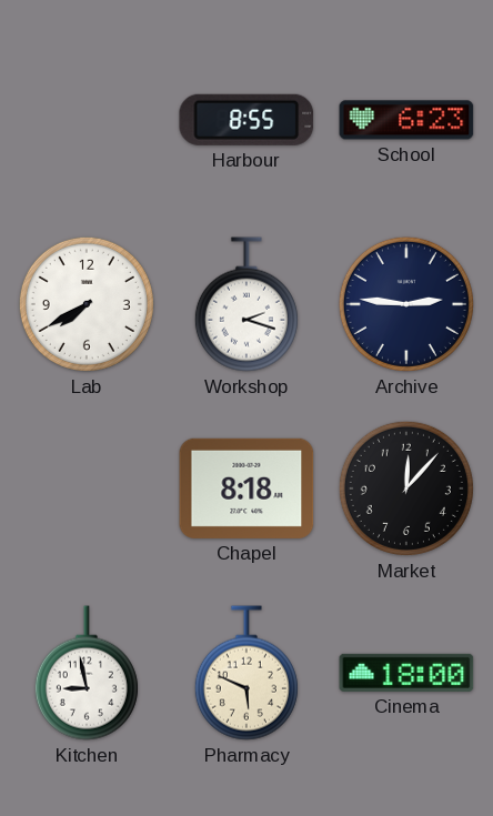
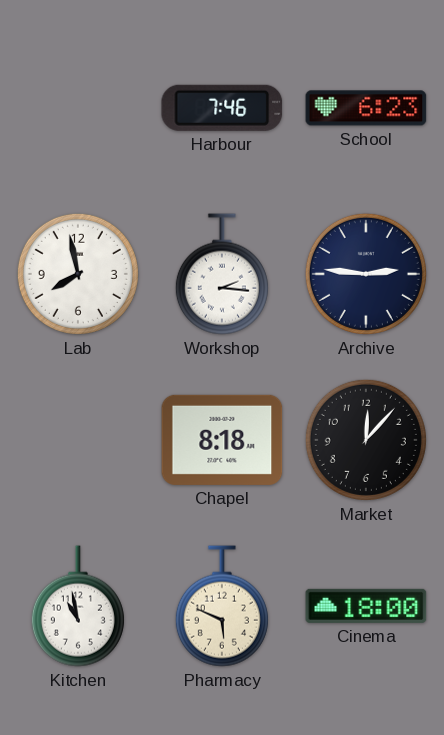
Harbour: 8:55 -> 7:46
Lab: 7:40 -> 7:58
Workshop: 2:18 -> 2:16
Kitchen: 8:58 -> 10:58
